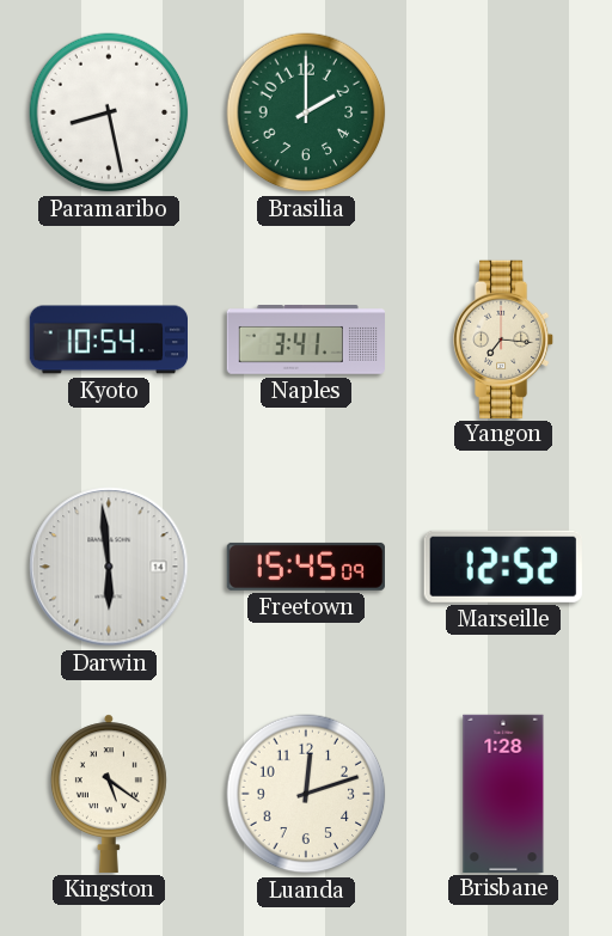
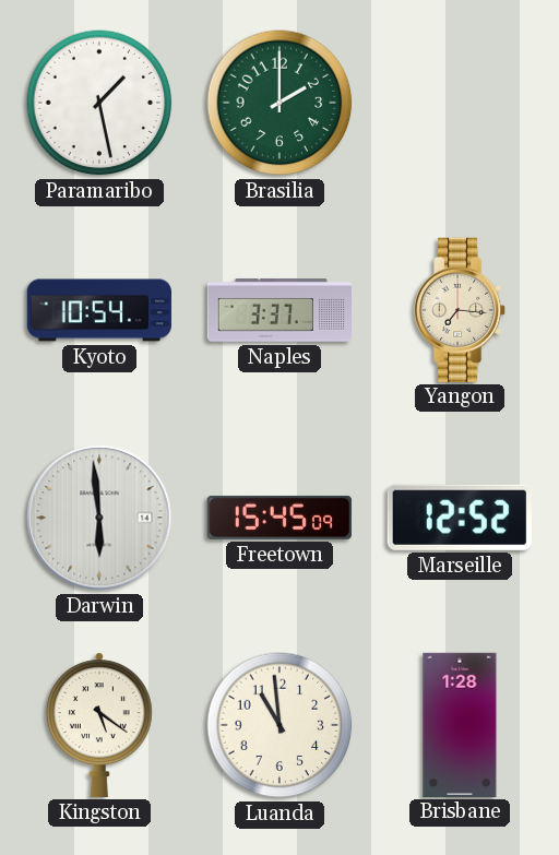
Paramaribo: 8:28 -> 1:28
Naples: 3:41 -> 3:37
Luanda: 12:12 -> 10:59
